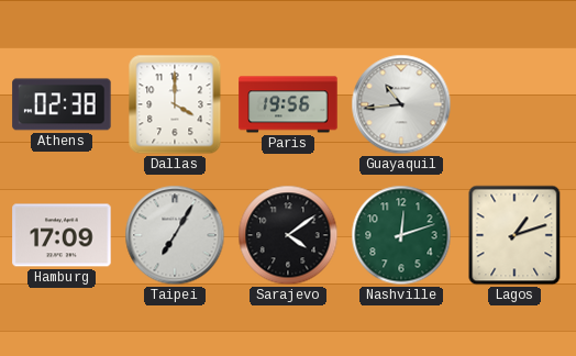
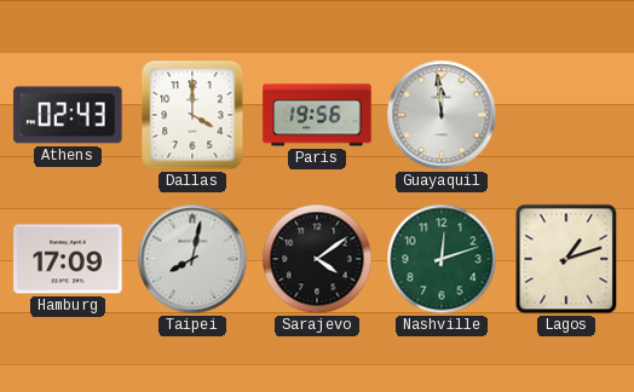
Athens: 02:38 -> 02:43
Guayaquil: 10:44 -> 11:59
Taipei: 7:05 -> 8:02
